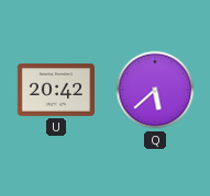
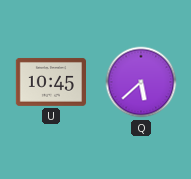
U: 20:42 -> 10:45
